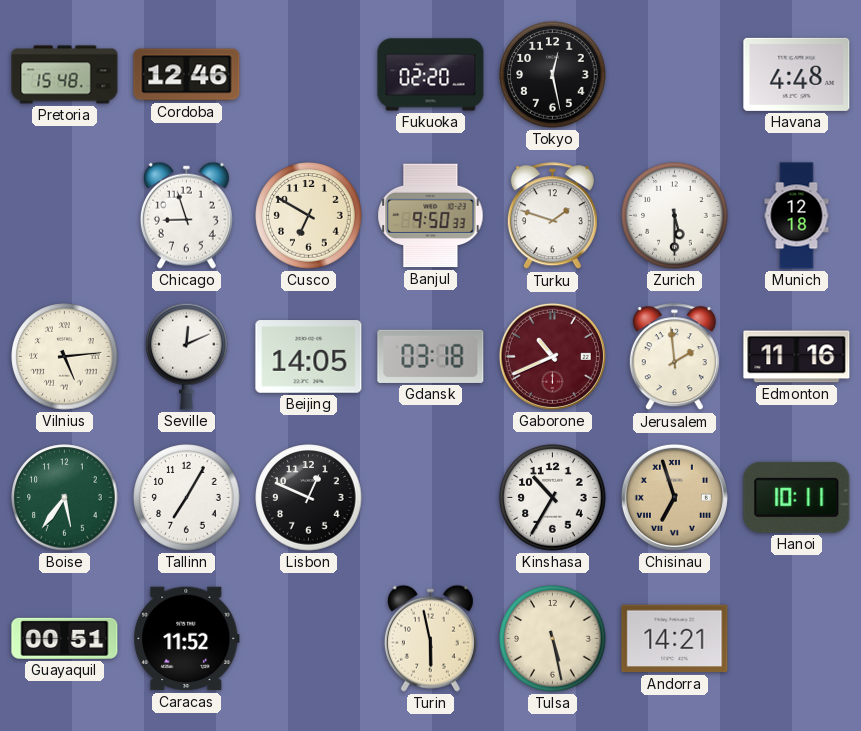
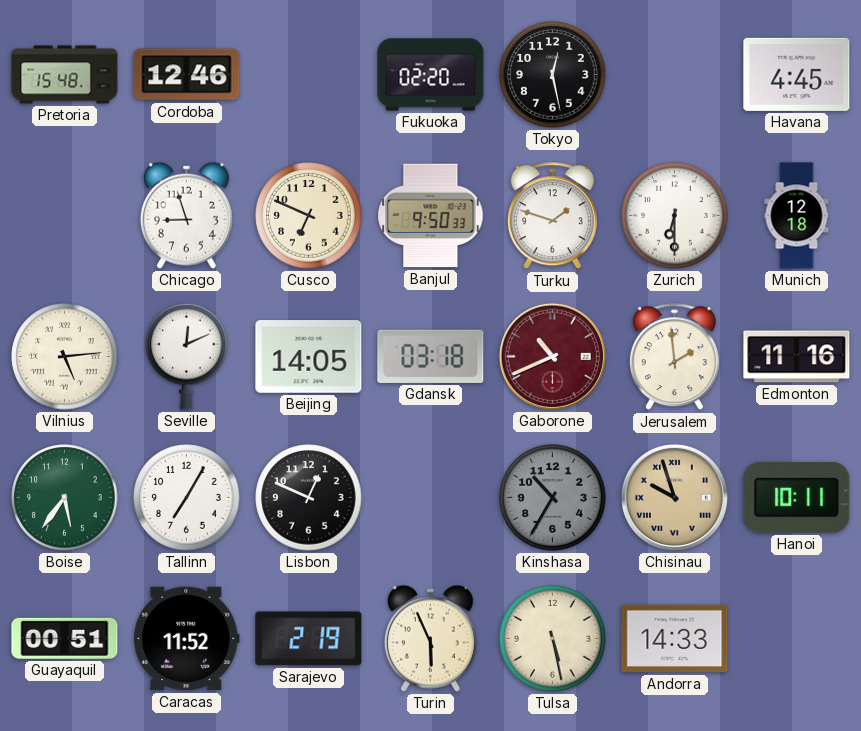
Havana: 4:48 -> 4:45
Cusco: 6:50 -> 6:49
Zurich: 5:30 -> 6:30
Kinshasa dial: white -> grey
Chisinau: 6:57 -> 9:57
Sarajevo: none -> 2:19
Turin: 5:58 -> 5:56
Andorra: 14:21 -> 14:33
